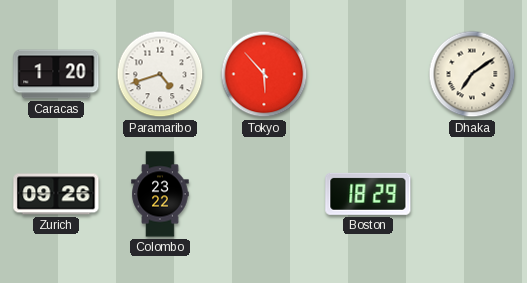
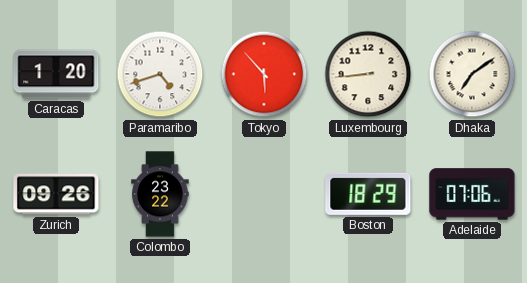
Luxembourg: none -> 8:44
Adelaide: none -> 07:06
